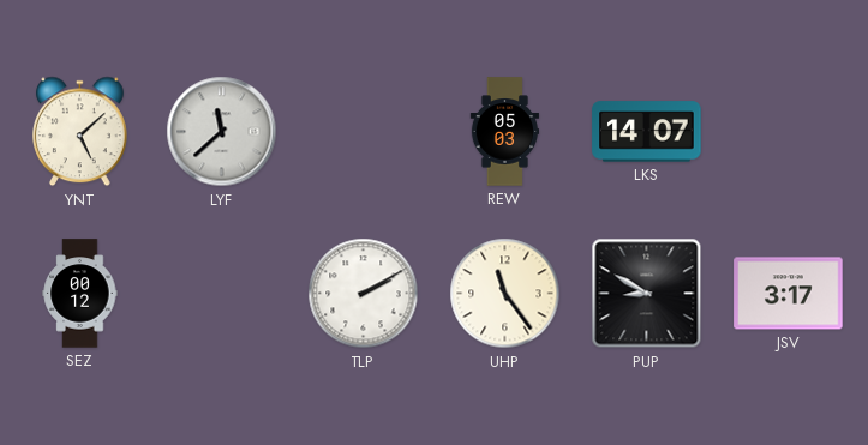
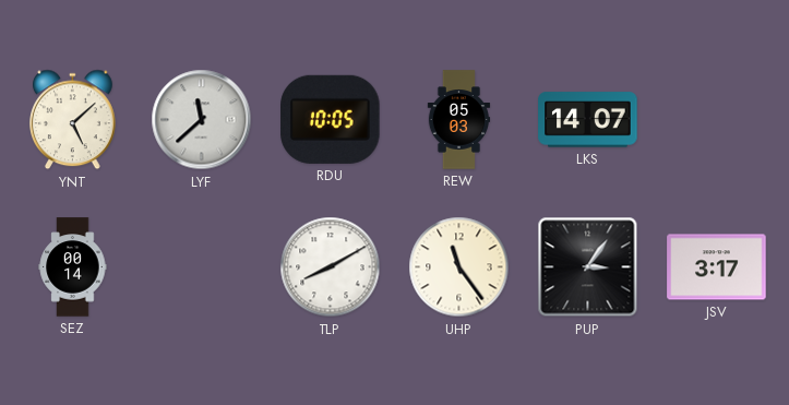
RDU: none -> 10:05
SEZ: 00:12 -> 00:14
TLP: 2:10 -> 8:10
PUP: 8:50 -> 3:06
